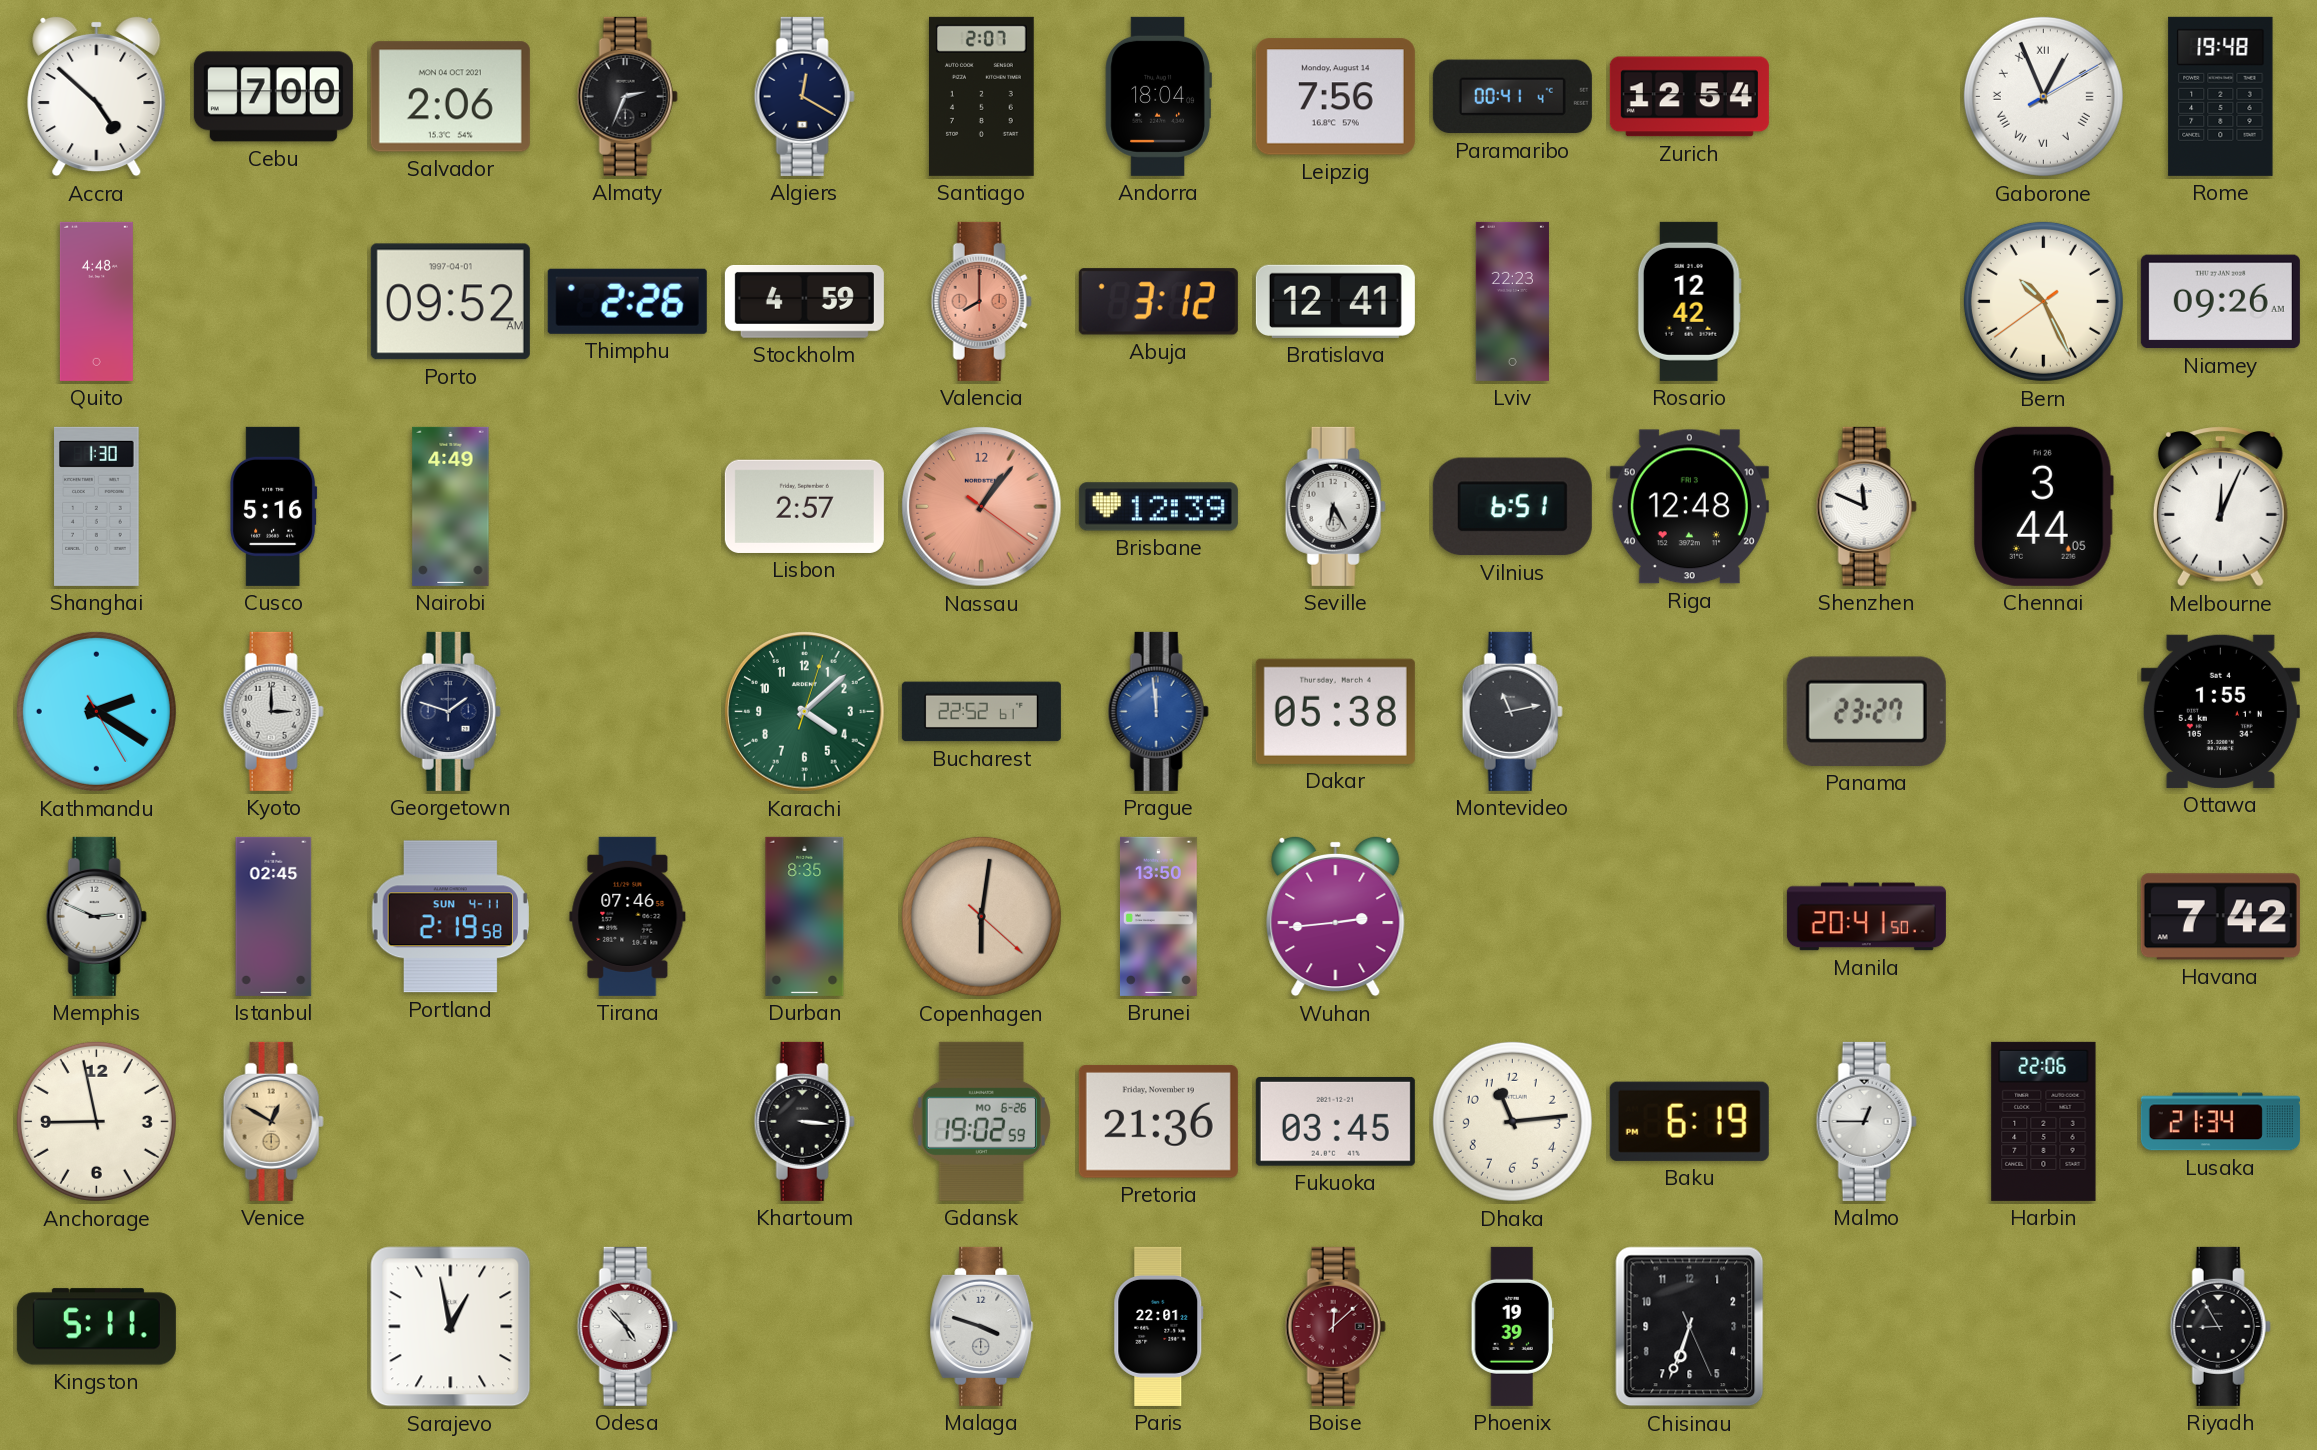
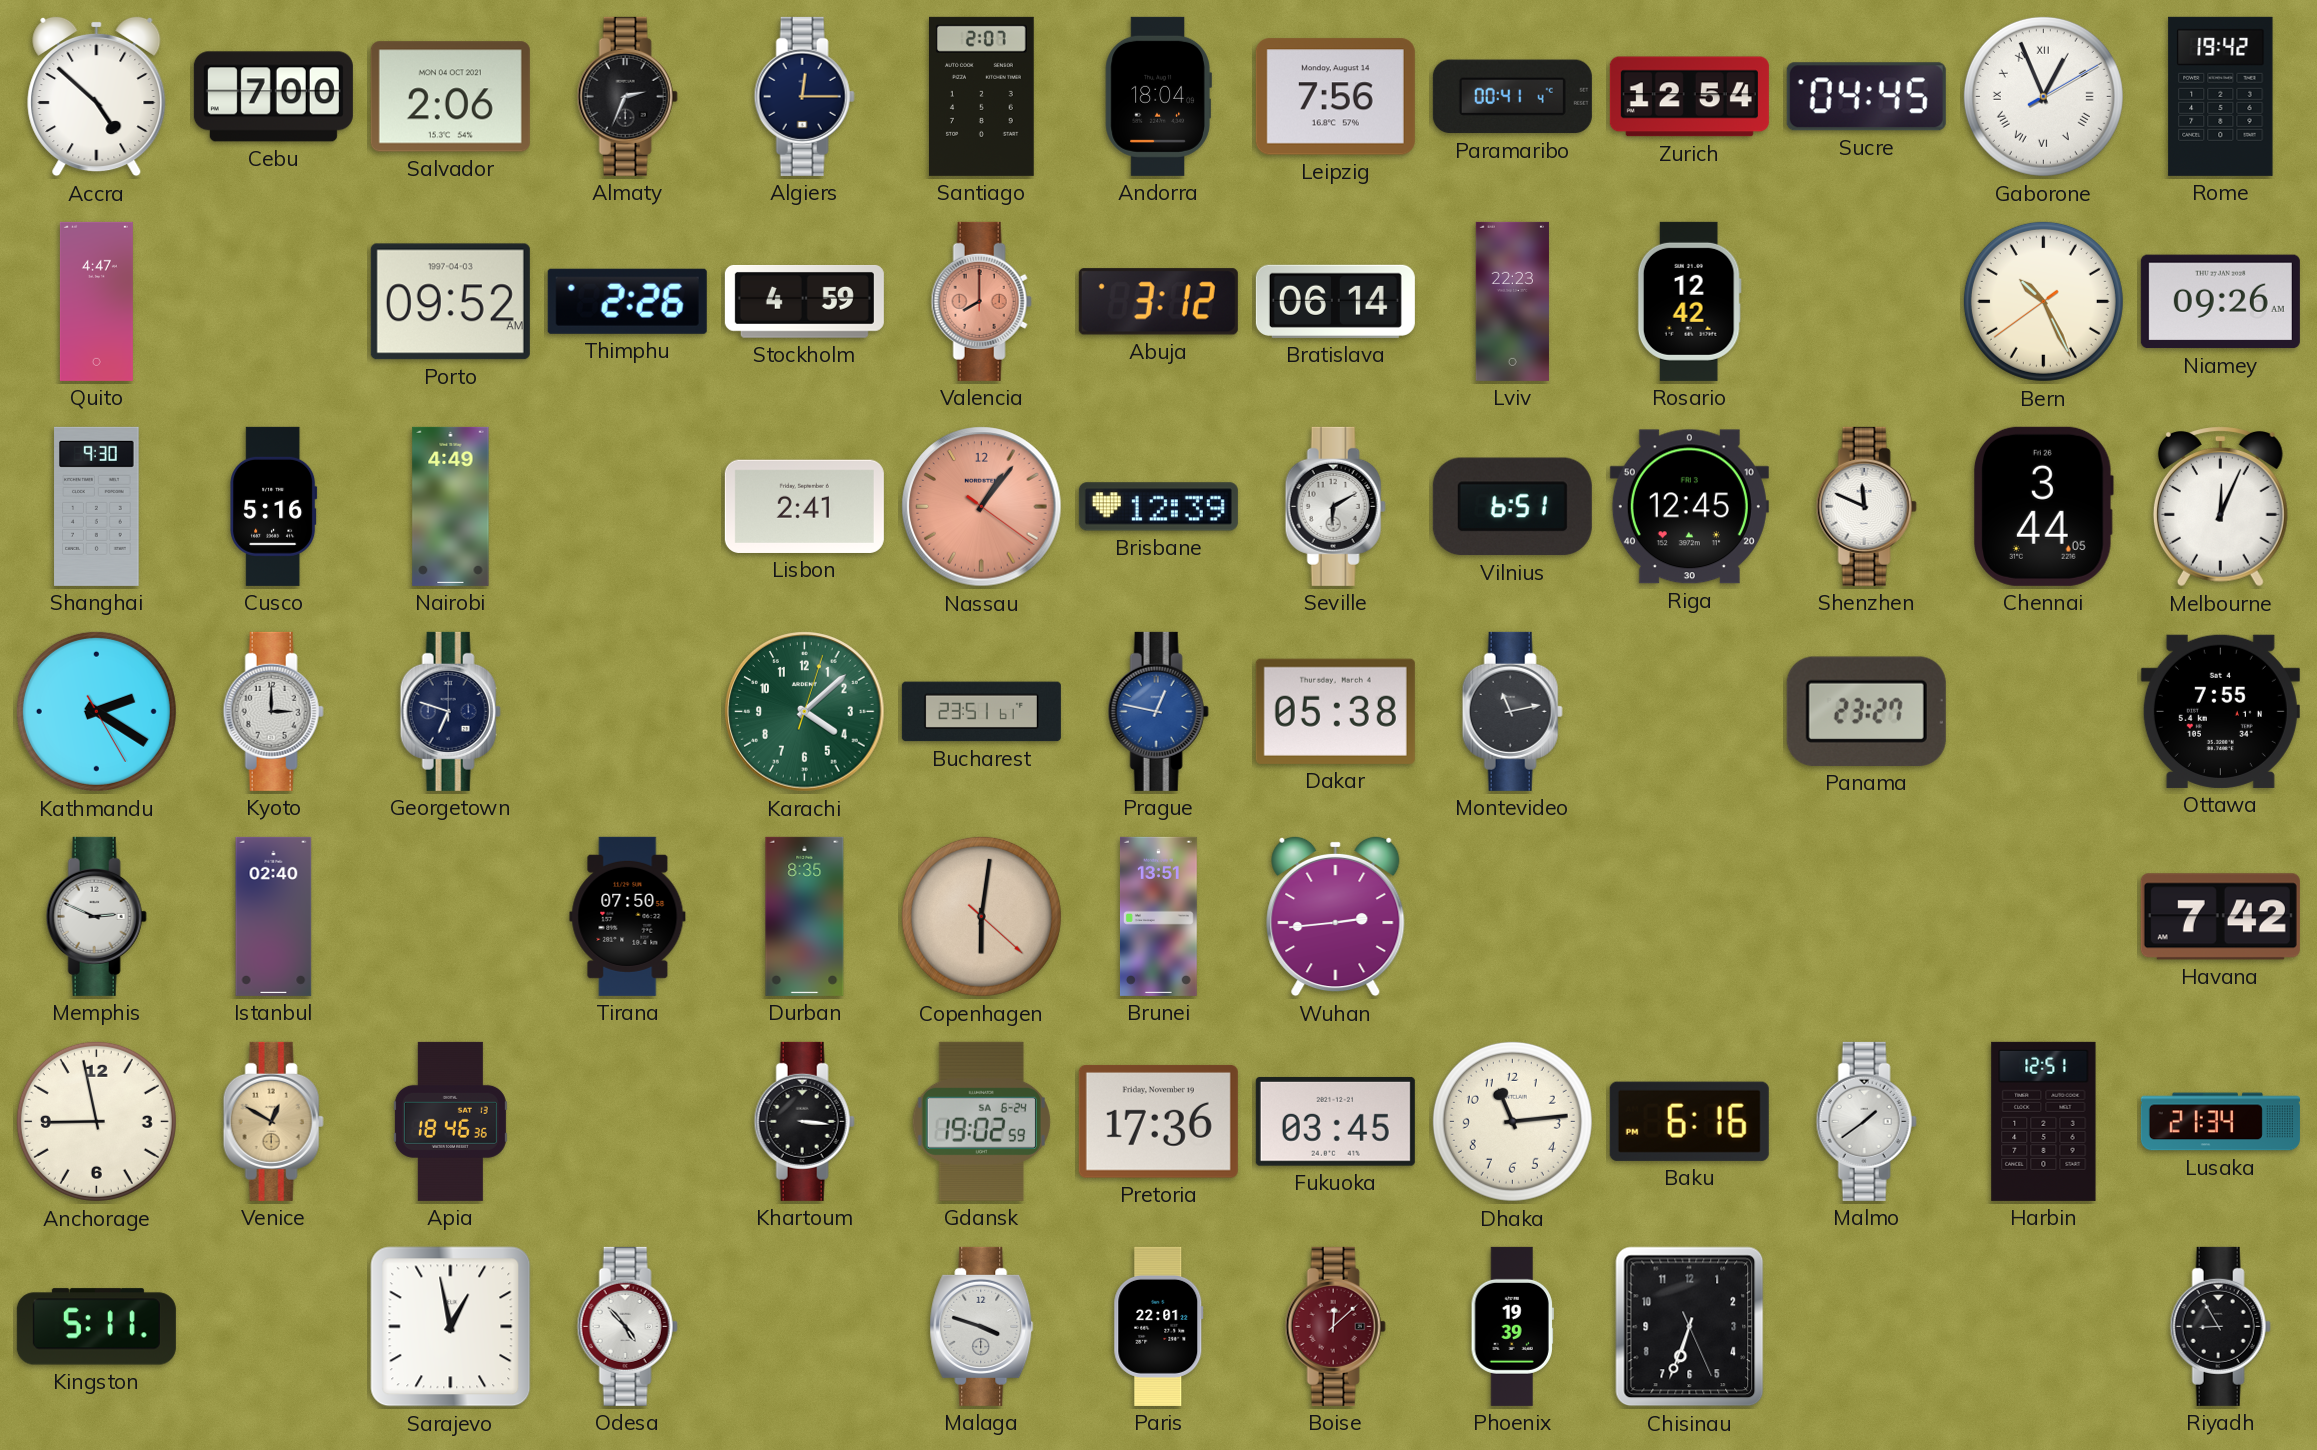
Algiers: 12:20 -> 12:15
Sucre: none -> 04:45
Rome: 19:48 -> 19:42
Quito: 4:48 -> 4:47
Porto date: 1997-04-01 -> 1997-04-03
Bratislava: 12:41 -> 06:14
Shanghai: 1:30 -> 9:30
Lisbon: 2:57 -> 2:41
Seville: 6:25 -> 6:10
Riga: 12:48 -> 12:45
Georgetown: 1:48 -> 6:48
Bucharest: 22:52 -> 23:51
Prague: 11:59 -> 12:47
Ottawa: 1:55 -> 7:55
Istanbul: 02:45 -> 02:40
Portland: 2:19 -> none
Tirana: 07:46 -> 07:50
Brunei: 13:50 -> 13:51
Manila: 20:41 -> none
Apia: none -> 18:46
Gdansk date: MO 6-26 -> SA 6-24
Pretoria: 21:36 -> 17:36
Baku: 6:19 -> 6:16
Malmo: 12:45 -> 1:39
Harbin: 22:06 -> 12:51
